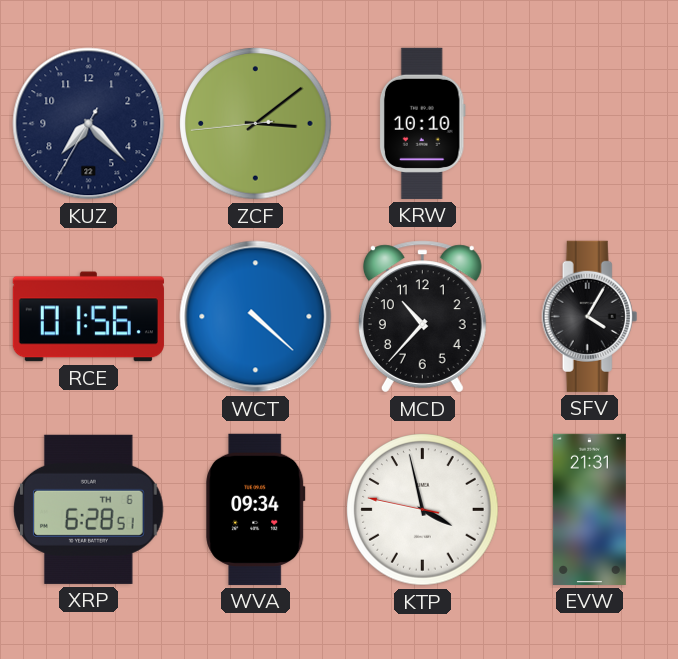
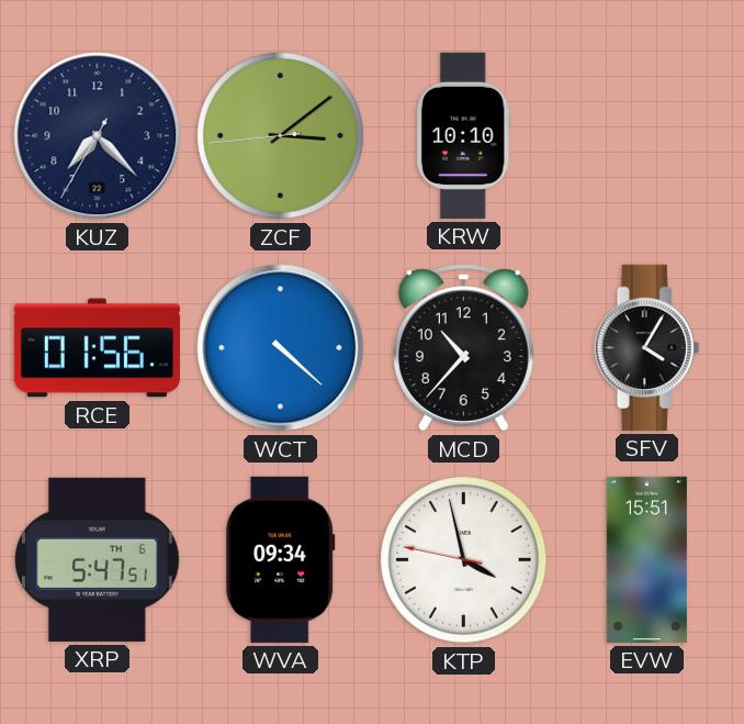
XRP: 6:28 -> 5:47
EVW: 21:31 -> 15:51
